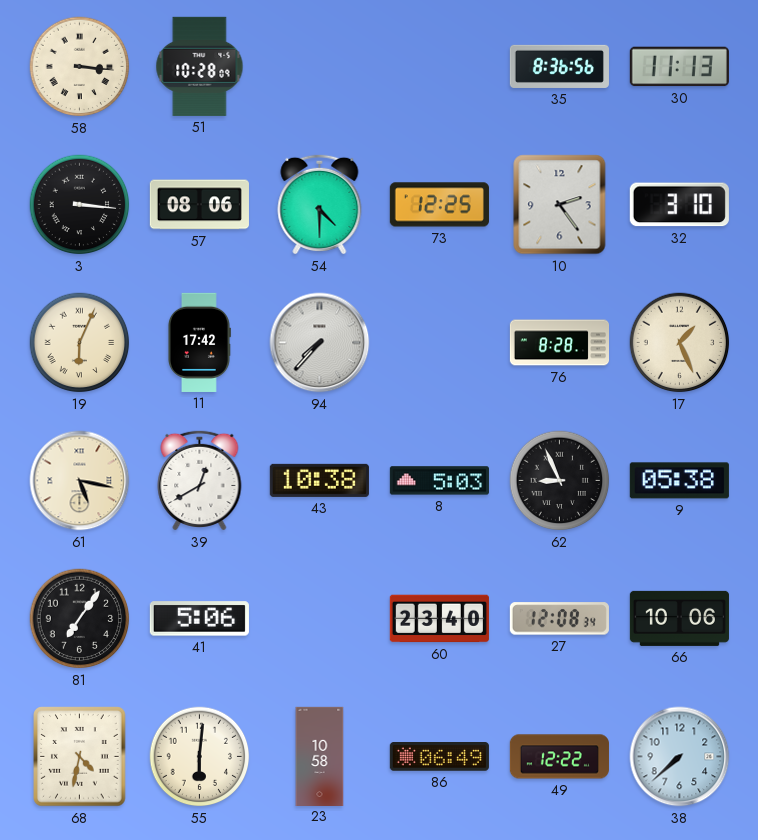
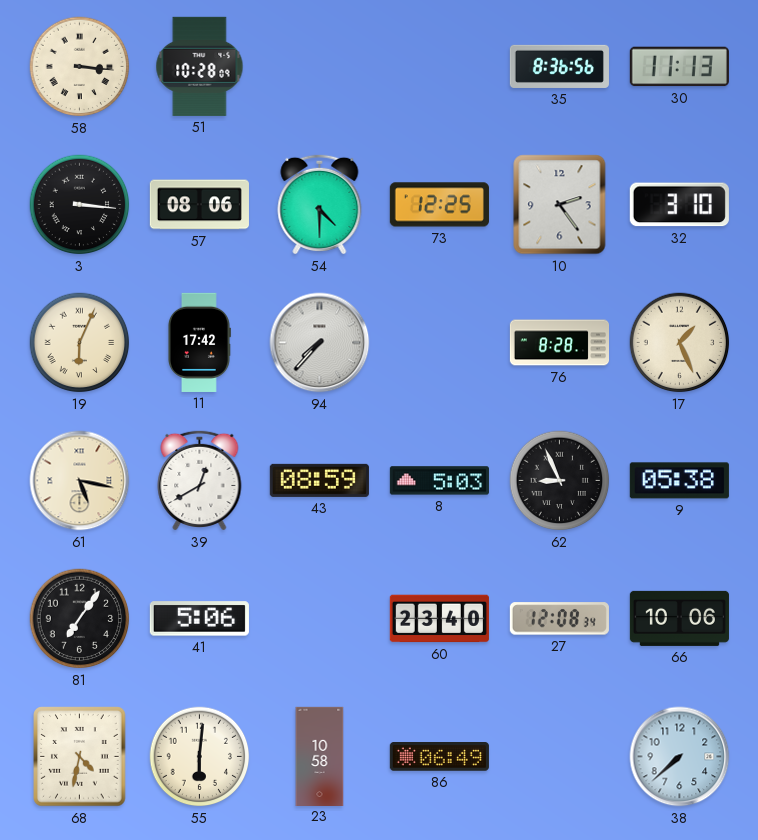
43: 10:38 -> 08:59
49: 12:22 -> none
